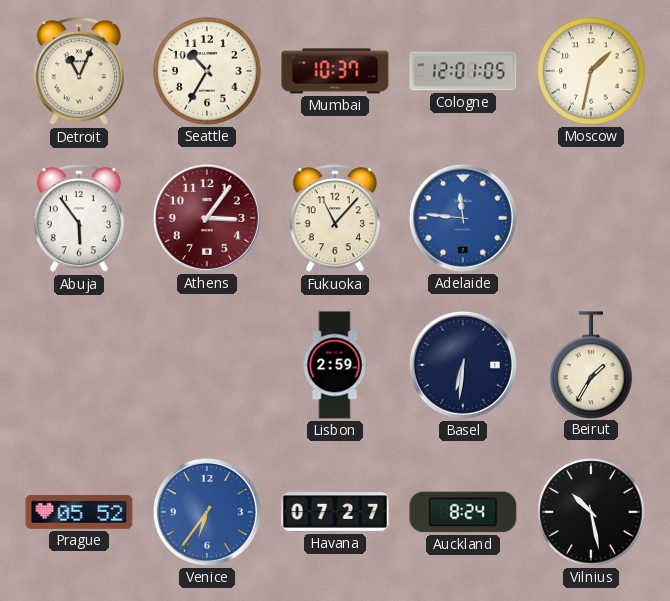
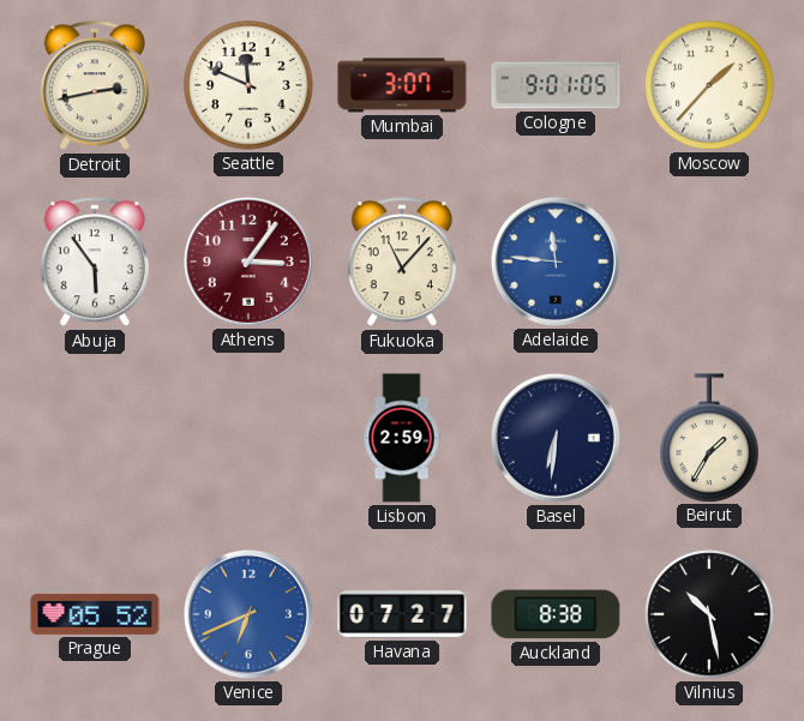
Detroit: 11:04 -> 2:43
Seattle: 10:35 -> 11:49
Mumbai: 10:37 -> 3:07
Cologne: 12:01 -> 9:01
Moscow: 1:32 -> 1:37
Venice: 6:36 -> 6:41
Auckland: 8:24 -> 8:38
